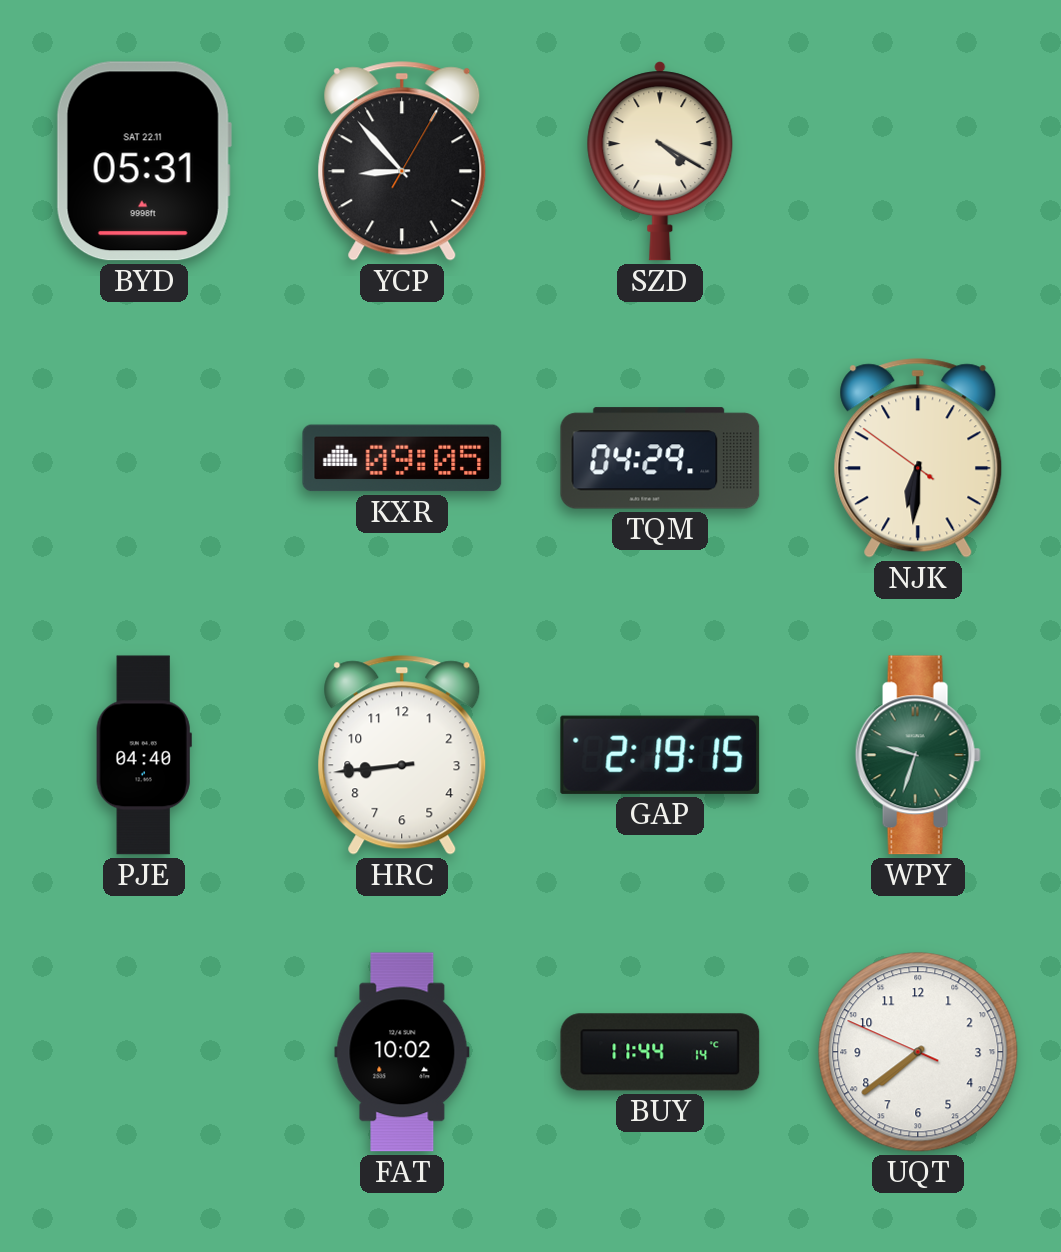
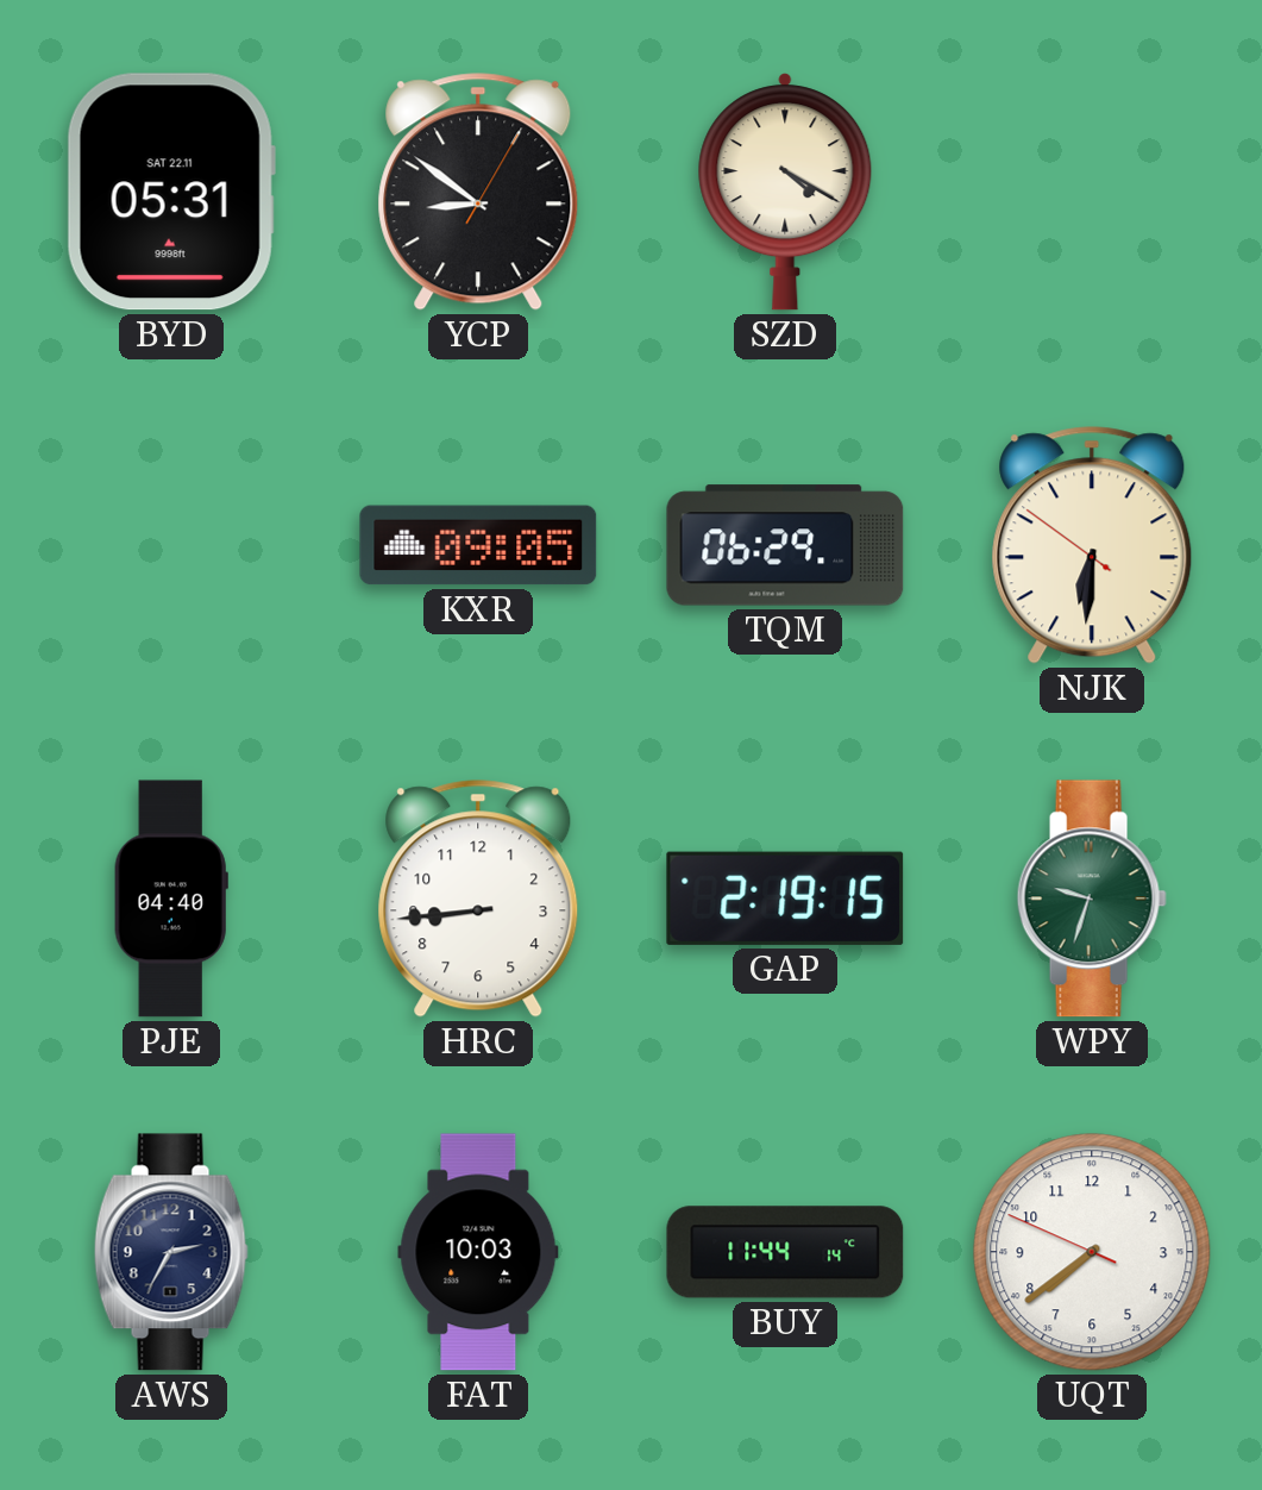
YCP: 8:53 -> 8:51
TQM: 04:29 -> 06:29
AWS: none -> 2:35
FAT: 10:02 -> 10:03
